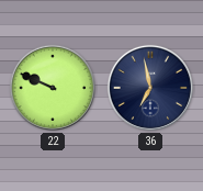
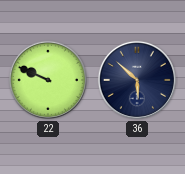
36: 6:58 -> 5:52
